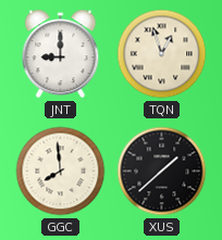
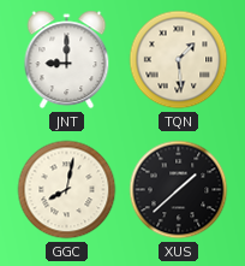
TQN: 12:57 -> 1:29
GGC: 7:59 -> 8:02
